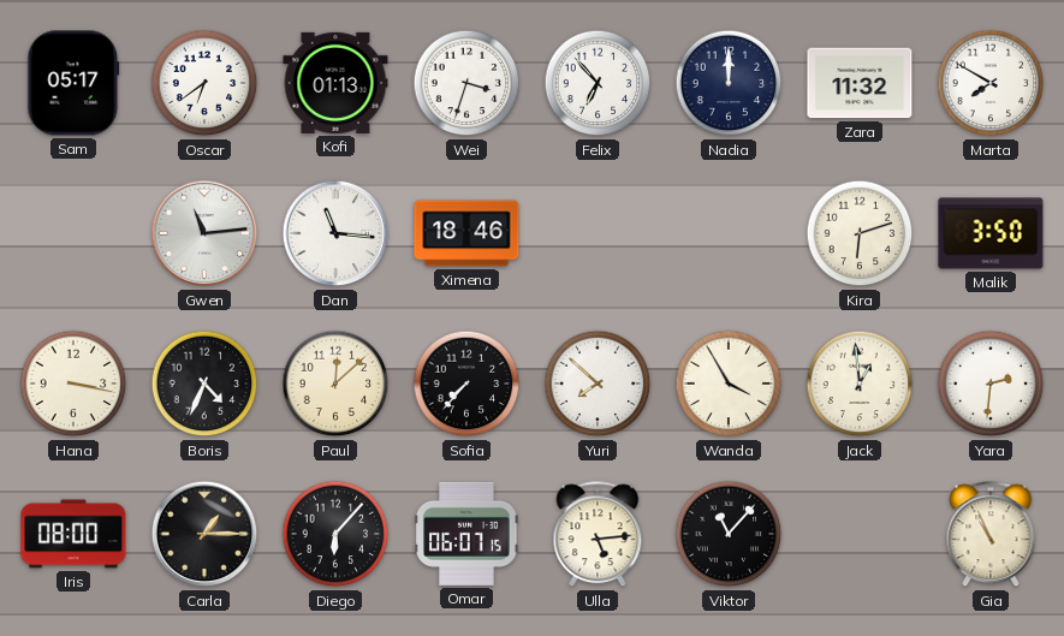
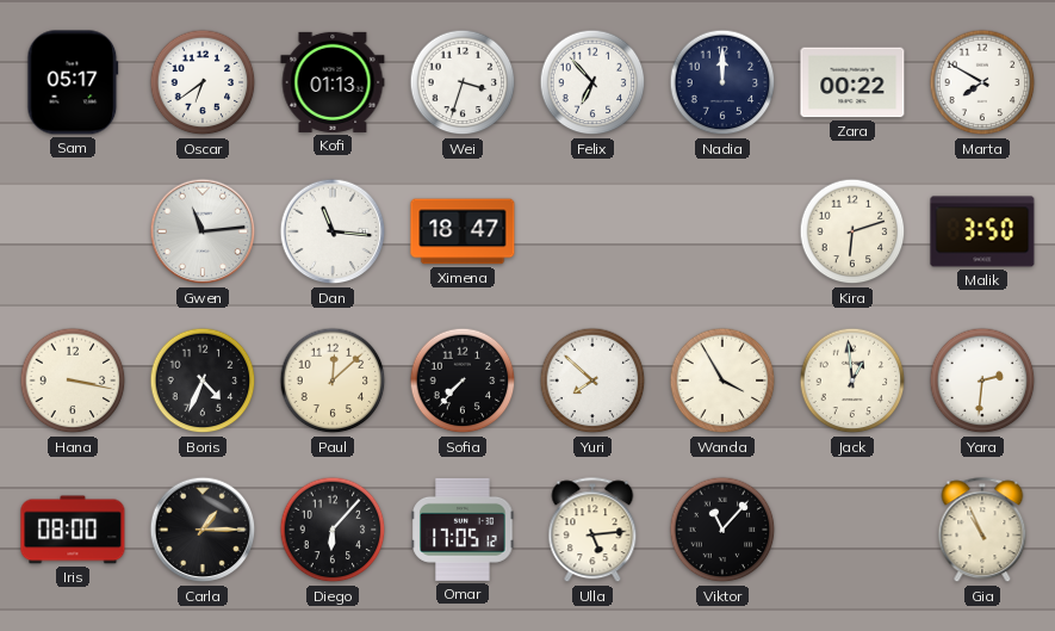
Zara: 11:32 -> 00:22
Ximena: 18:46 -> 18:47
Omar: 06:07 -> 17:05
